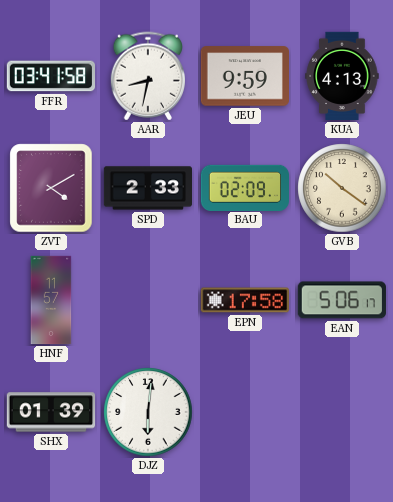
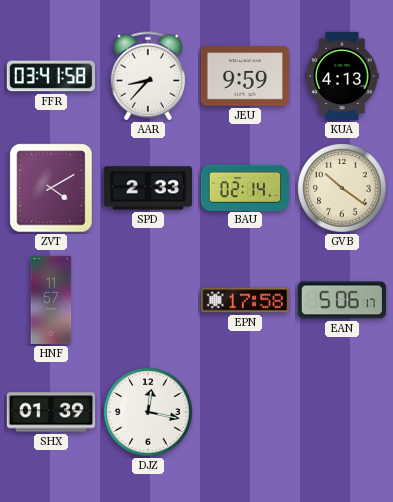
AAR: 8:32 -> 8:37
BAU: 02:09 -> 02:14
DJZ: 6:01 -> 12:17
